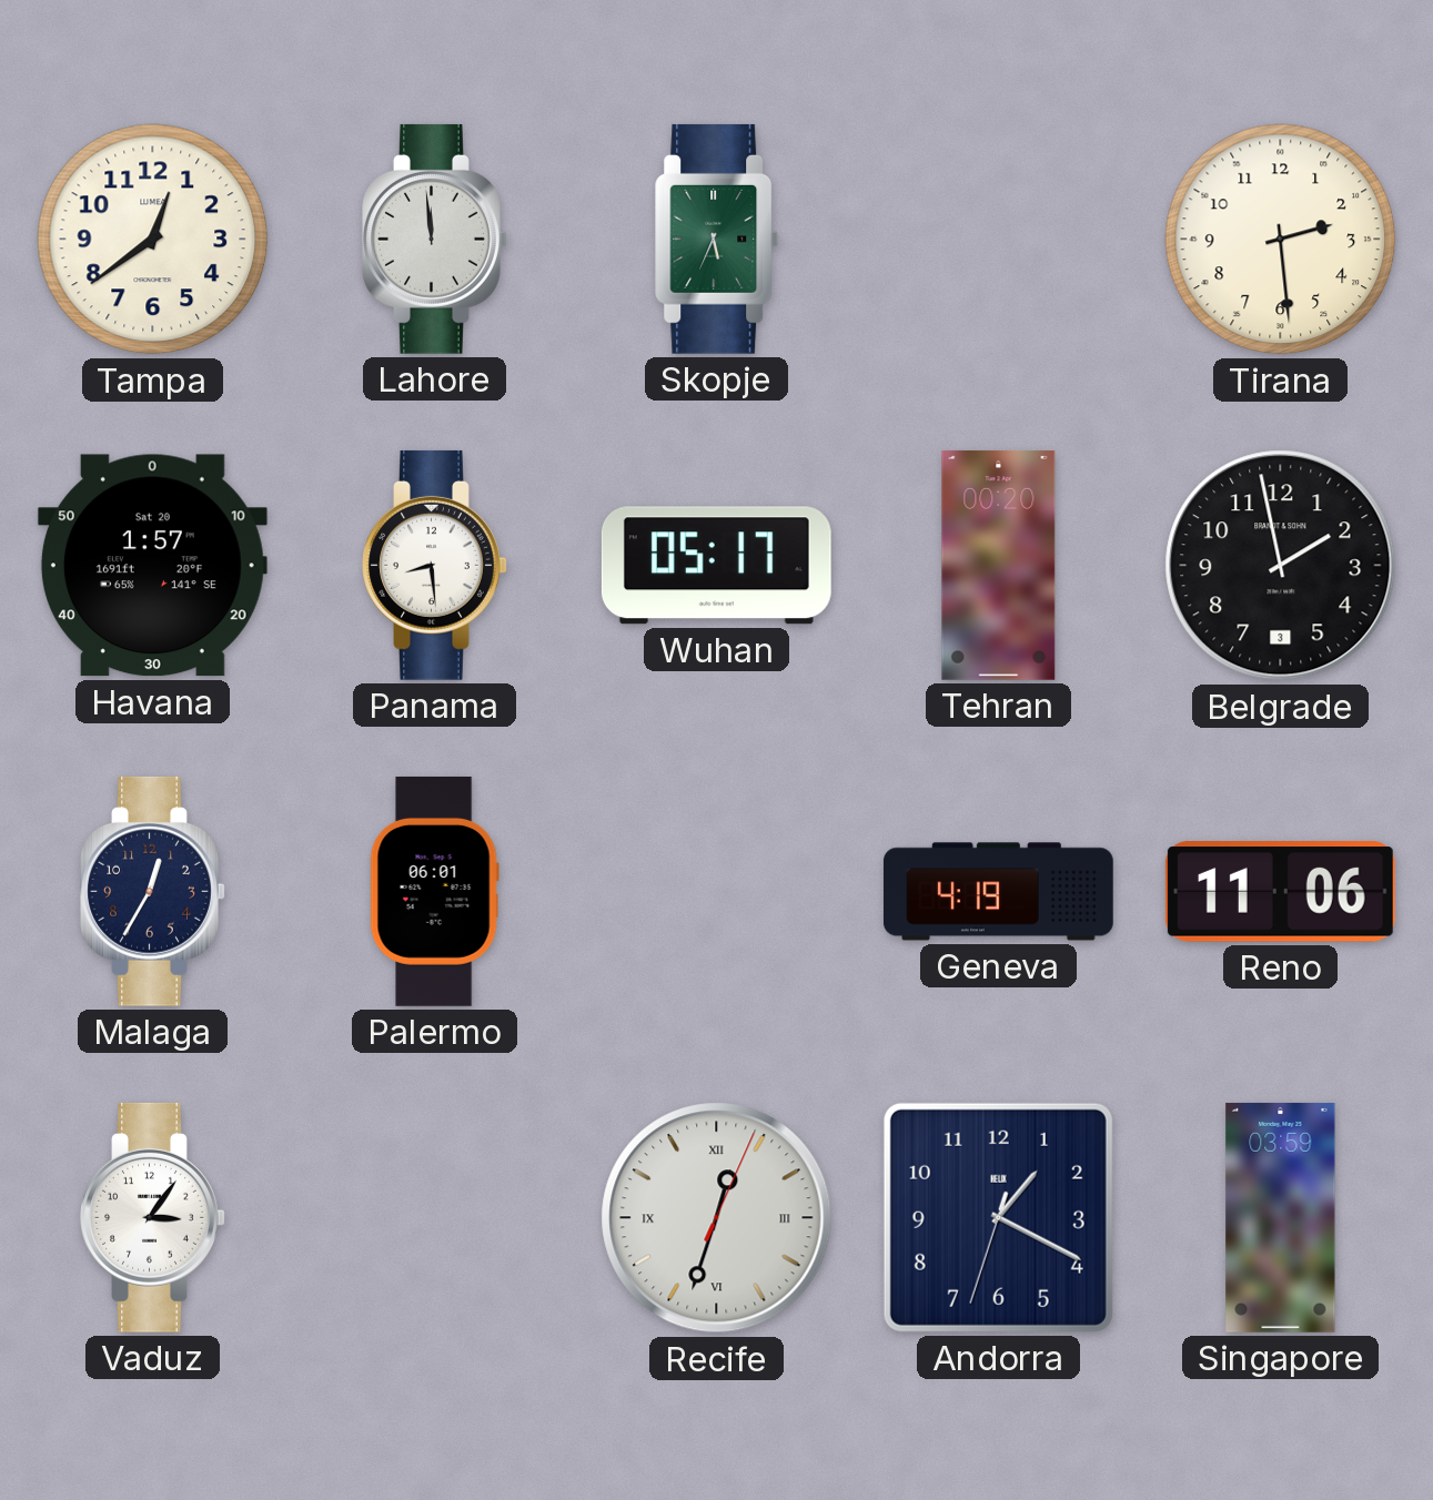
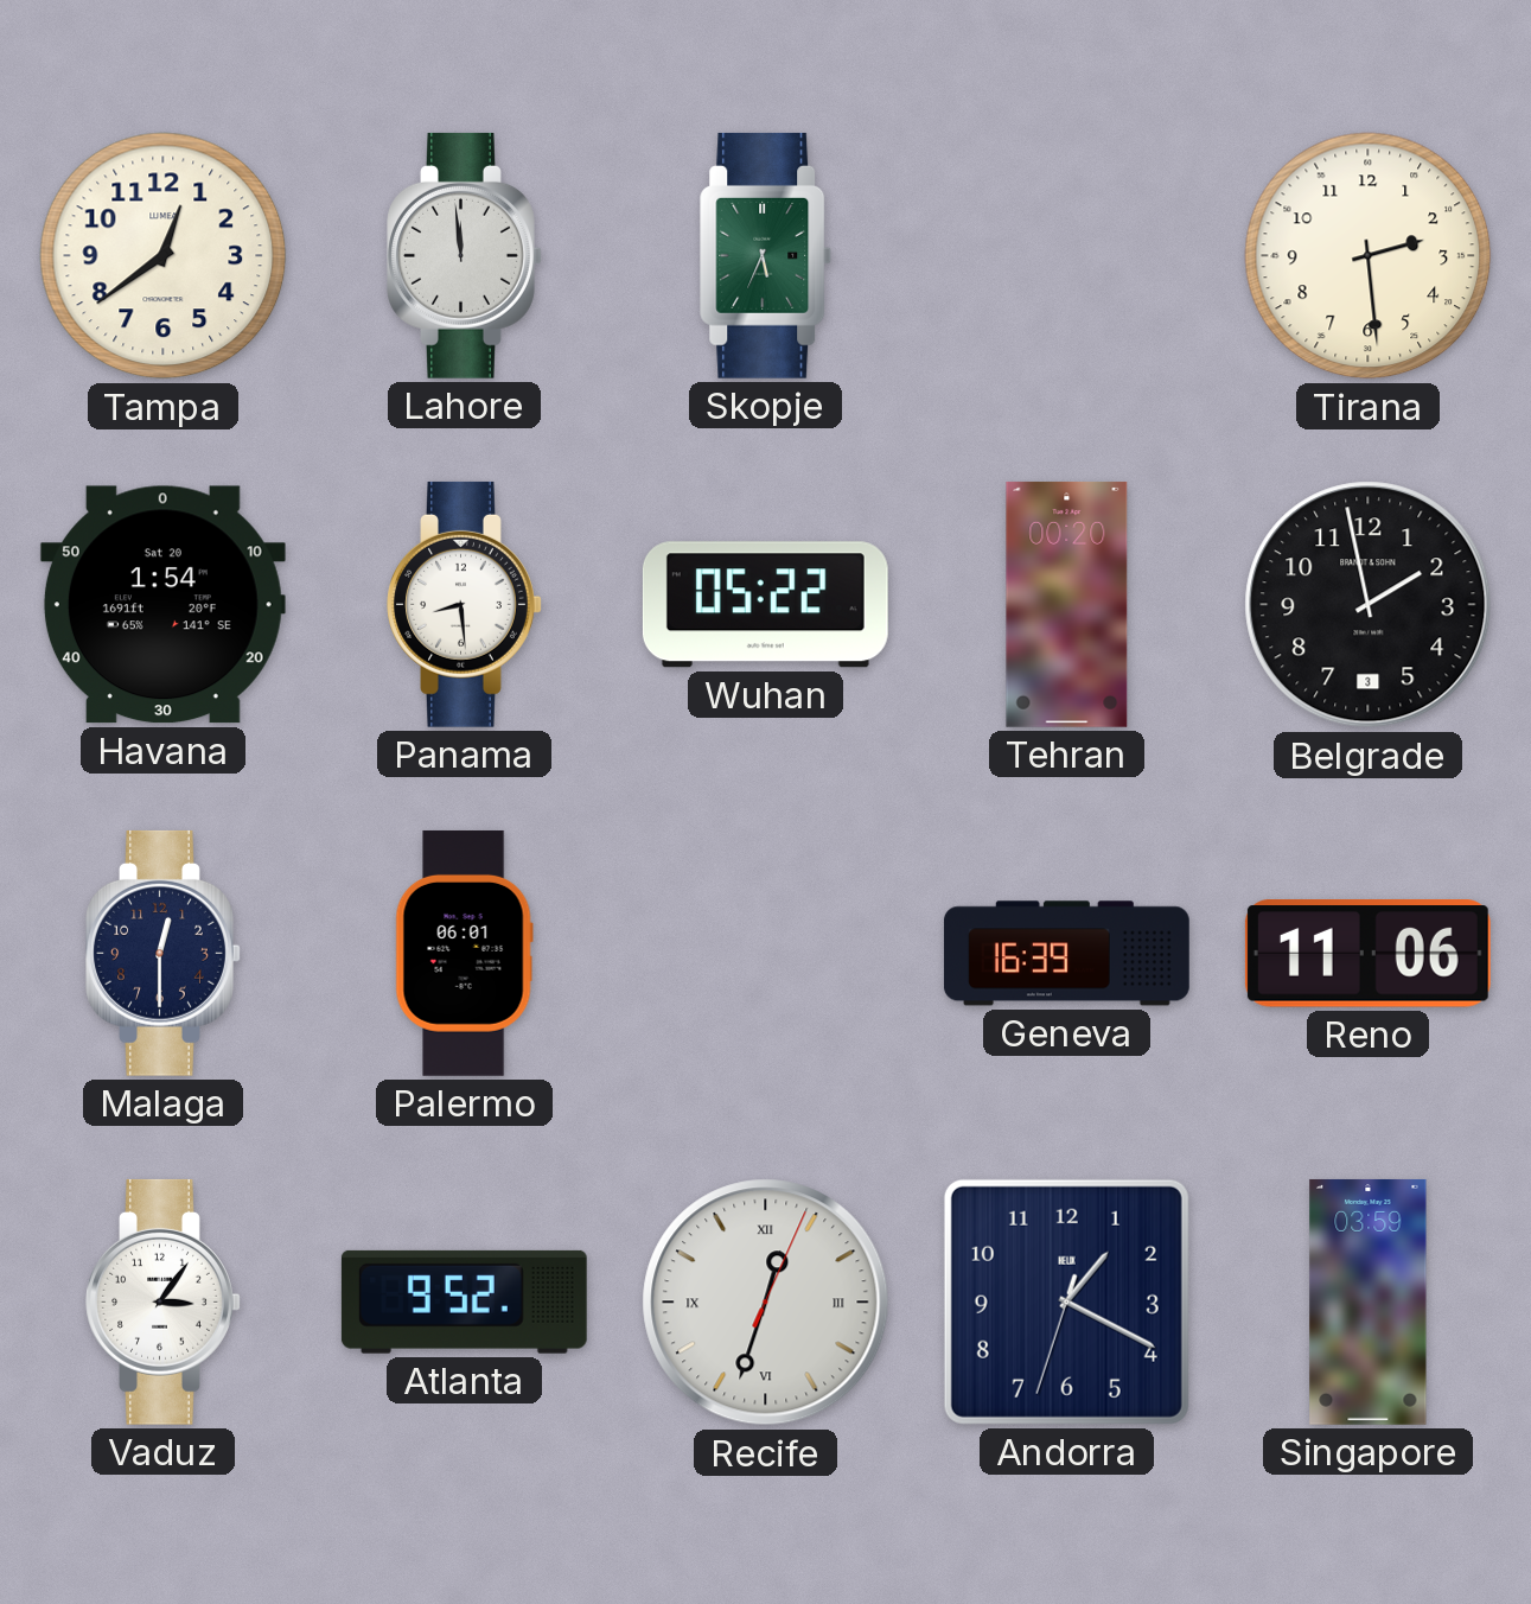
Havana: 1:57 -> 1:54
Wuhan: 05:17 -> 05:22
Malaga: 12:35 -> 12:30
Geneva: 4:19 -> 16:39
Atlanta: none -> 9:52
